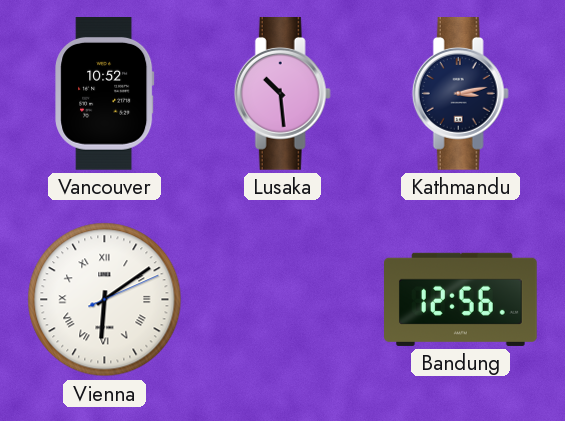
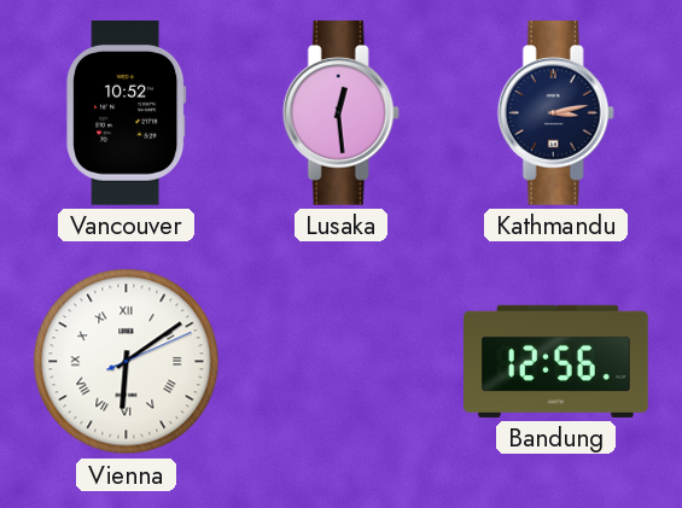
Lusaka: 10:29 -> 12:29
